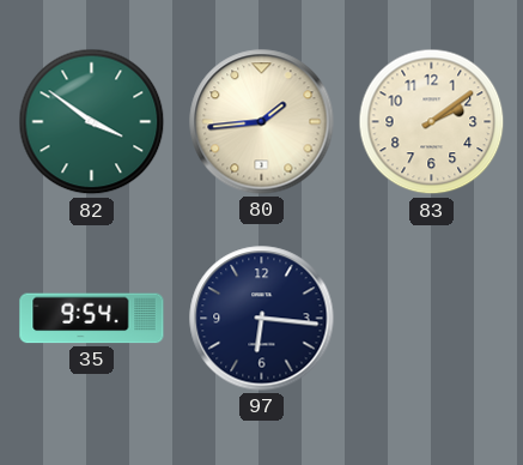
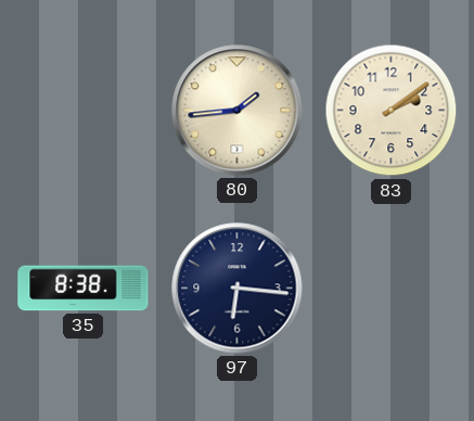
82: 3:51 -> none
35: 9:54 -> 8:38
